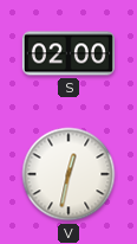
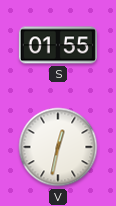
S: 02:00 -> 01:55
